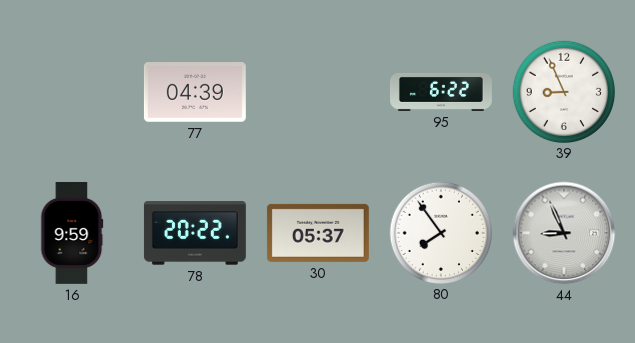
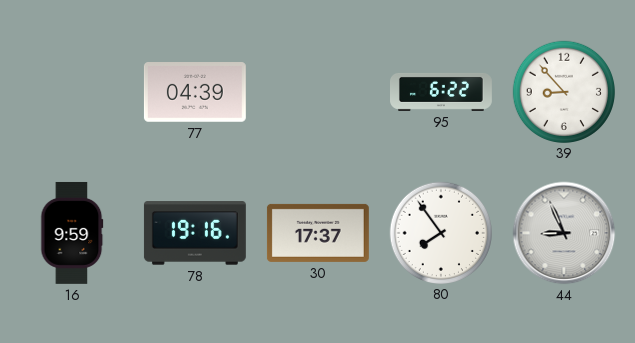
39: 8:56 -> 8:53
78: 20:22 -> 19:16
30: 05:37 -> 17:37
